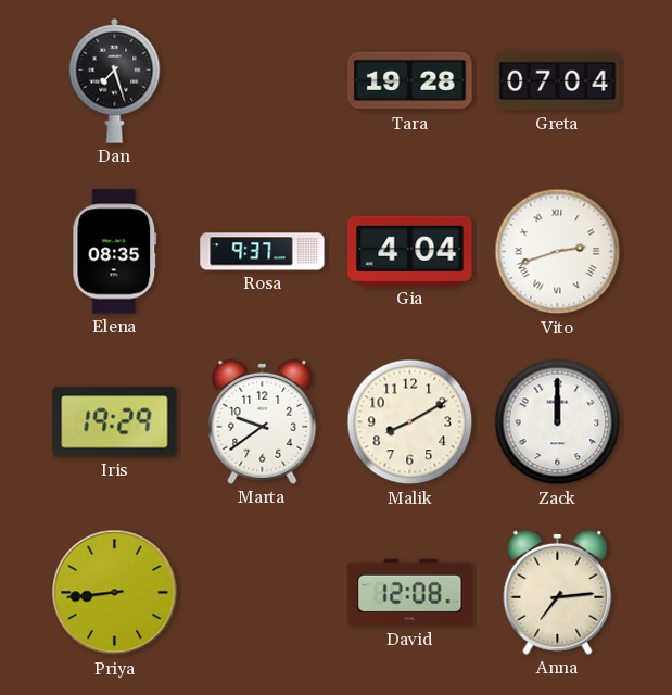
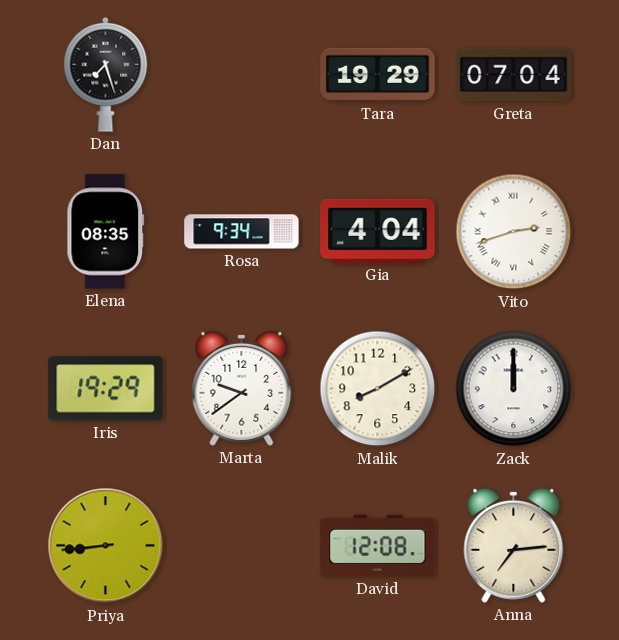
Tara: 19:28 -> 19:29
Rosa: 9:37 -> 9:34
